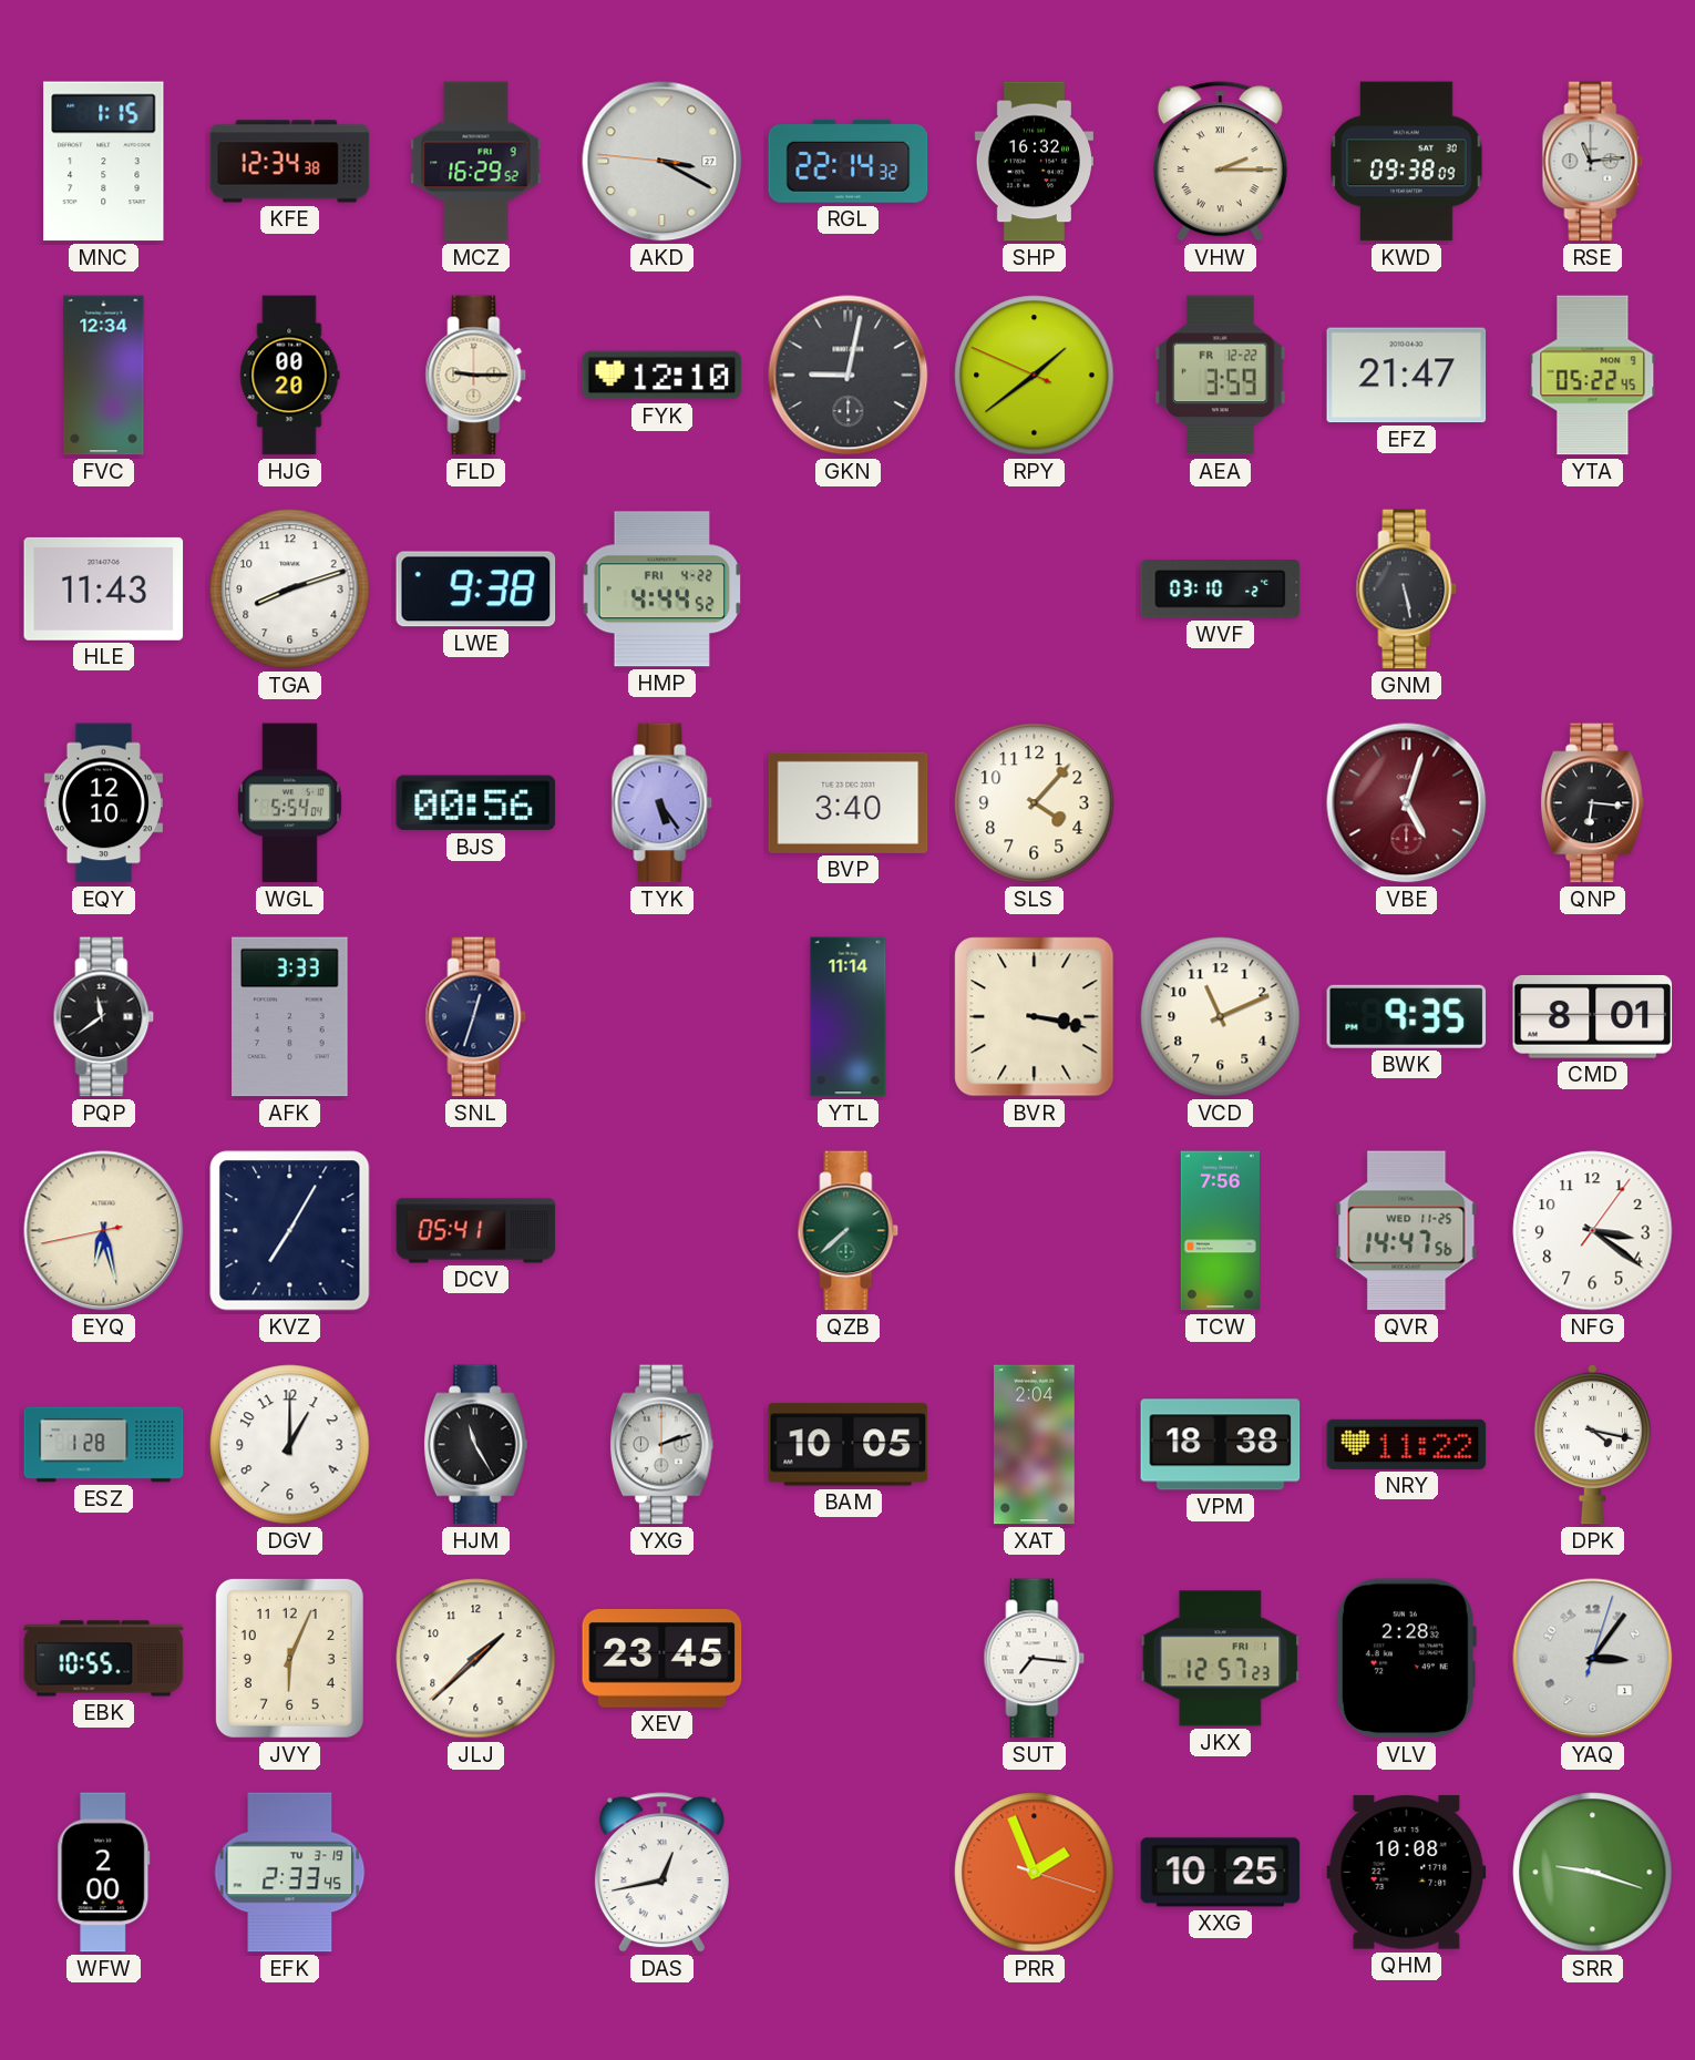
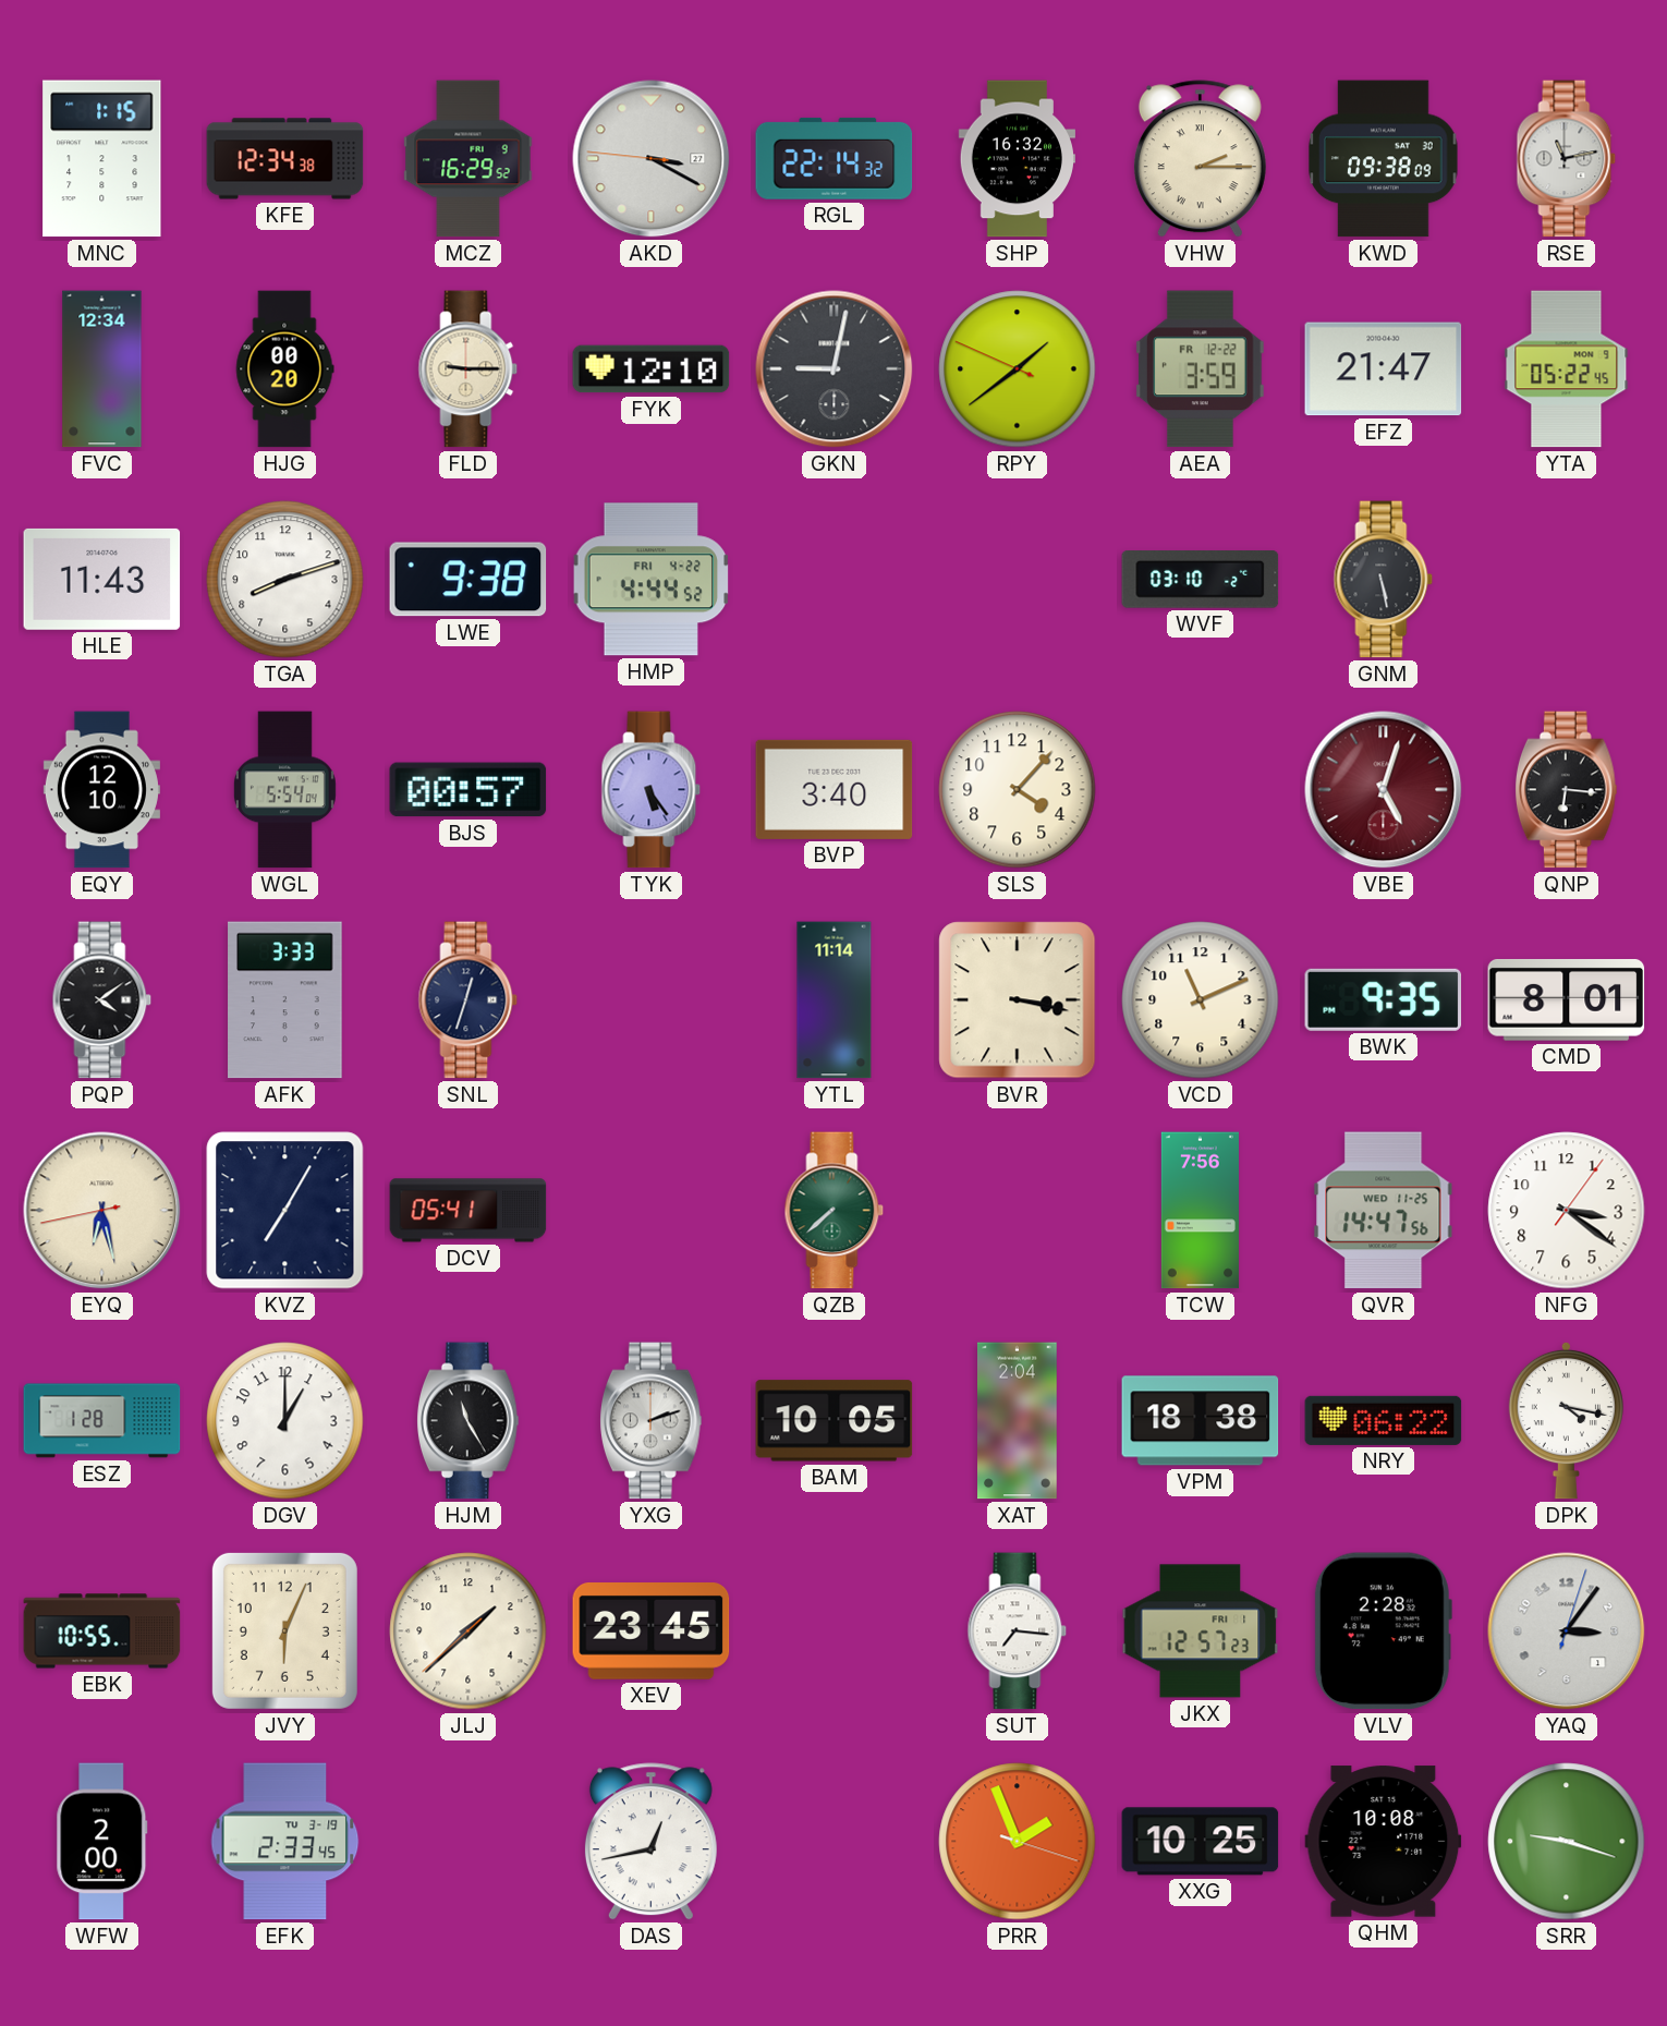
RSE: 11:14 -> 11:13
BJS: 00:56 -> 00:57
PQP: 11:39 -> 4:09
NRY: 11:22 -> 06:22
